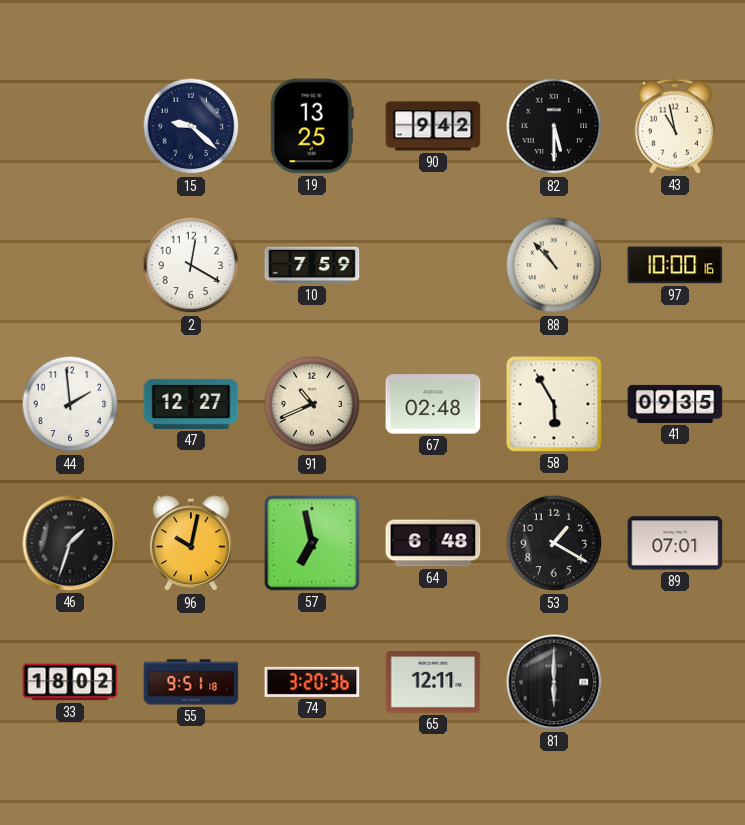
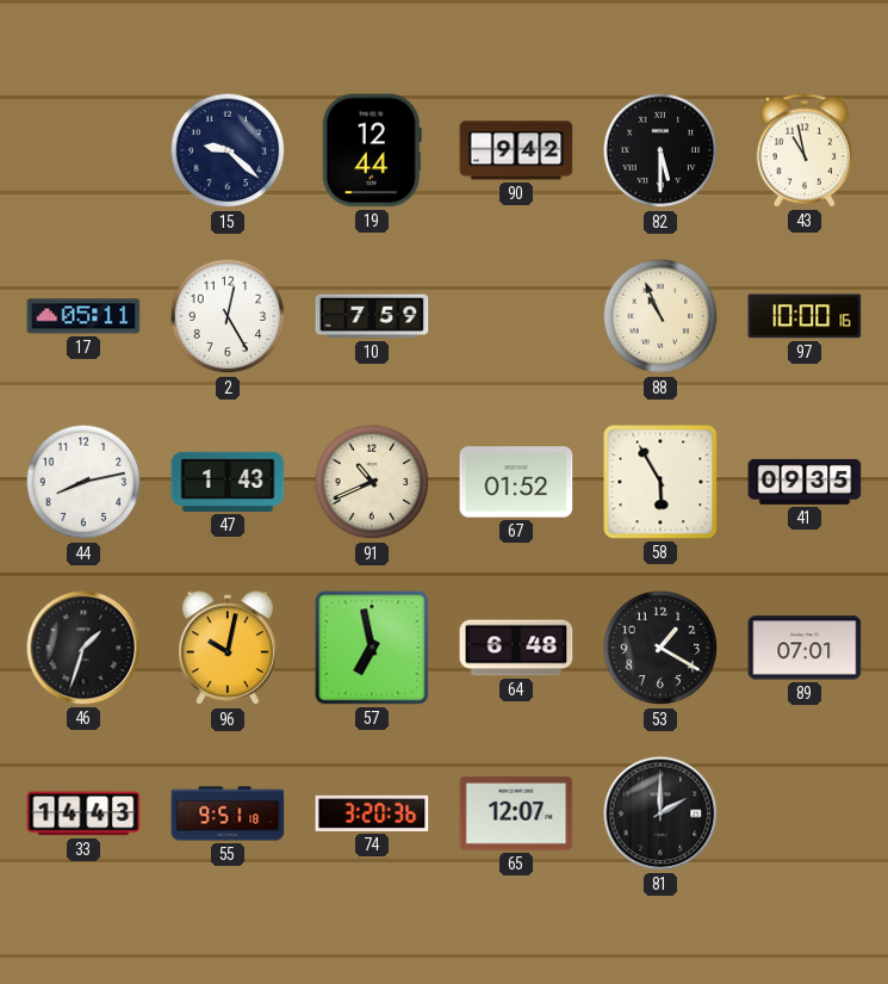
19: 13:25 -> 12:44
17: none -> 05:11
2: 12:20 -> 12:25
88: 10:53 -> 10:56
44: 1:59 -> 8:13
47: 12:27 -> 1:43
67: 02:48 -> 01:52
33: 18:02 -> 14:43
65: 12:11 -> 12:07
81: 6:00 -> 2:00
